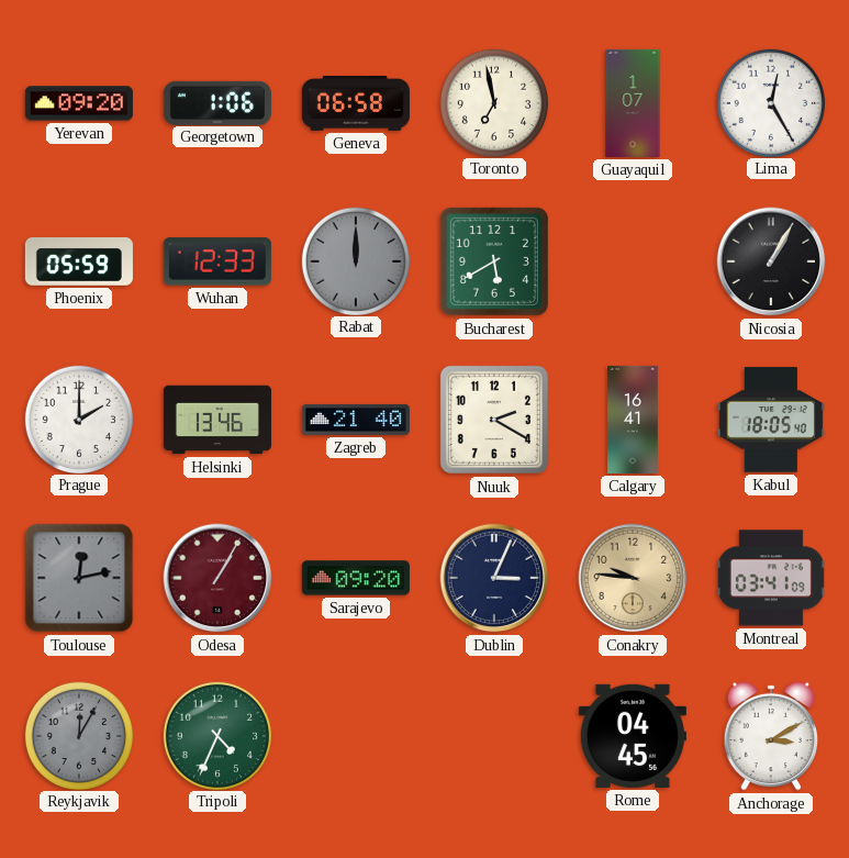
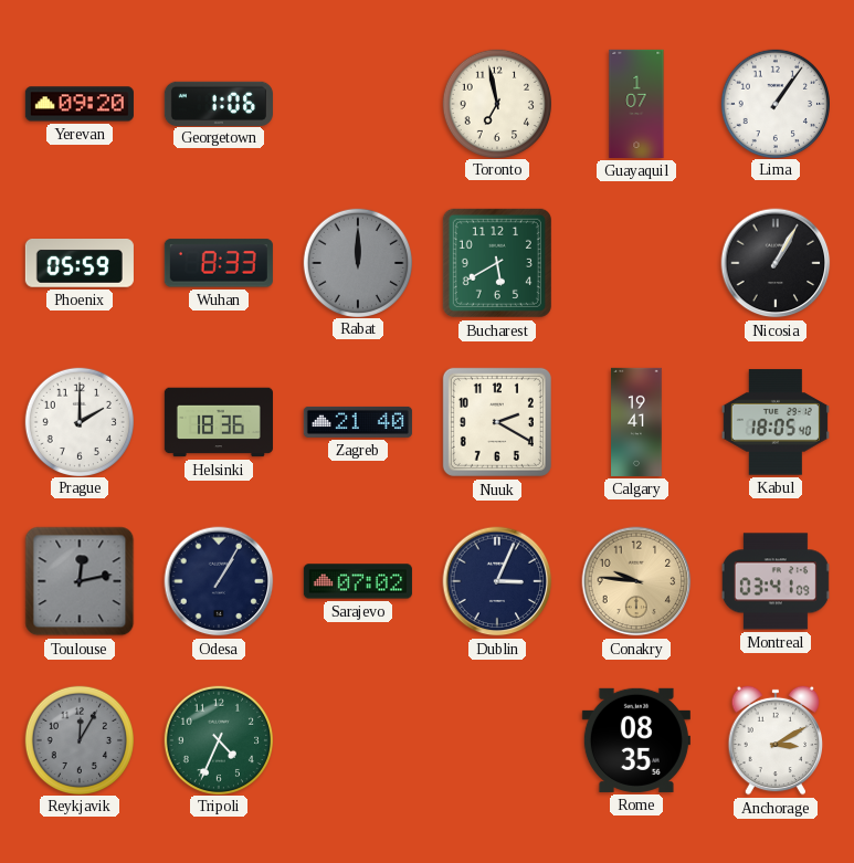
Geneva: 06:58 -> none
Lima: 12:25 -> 1:06
Wuhan: 12:33 -> 8:33
Helsinki: 13:46 -> 18:36
Calgary: 16:41 -> 19:41
Odesa dial: burgundy -> navy
Sarajevo: 09:20 -> 07:02
Rome: 04:45 -> 08:35
